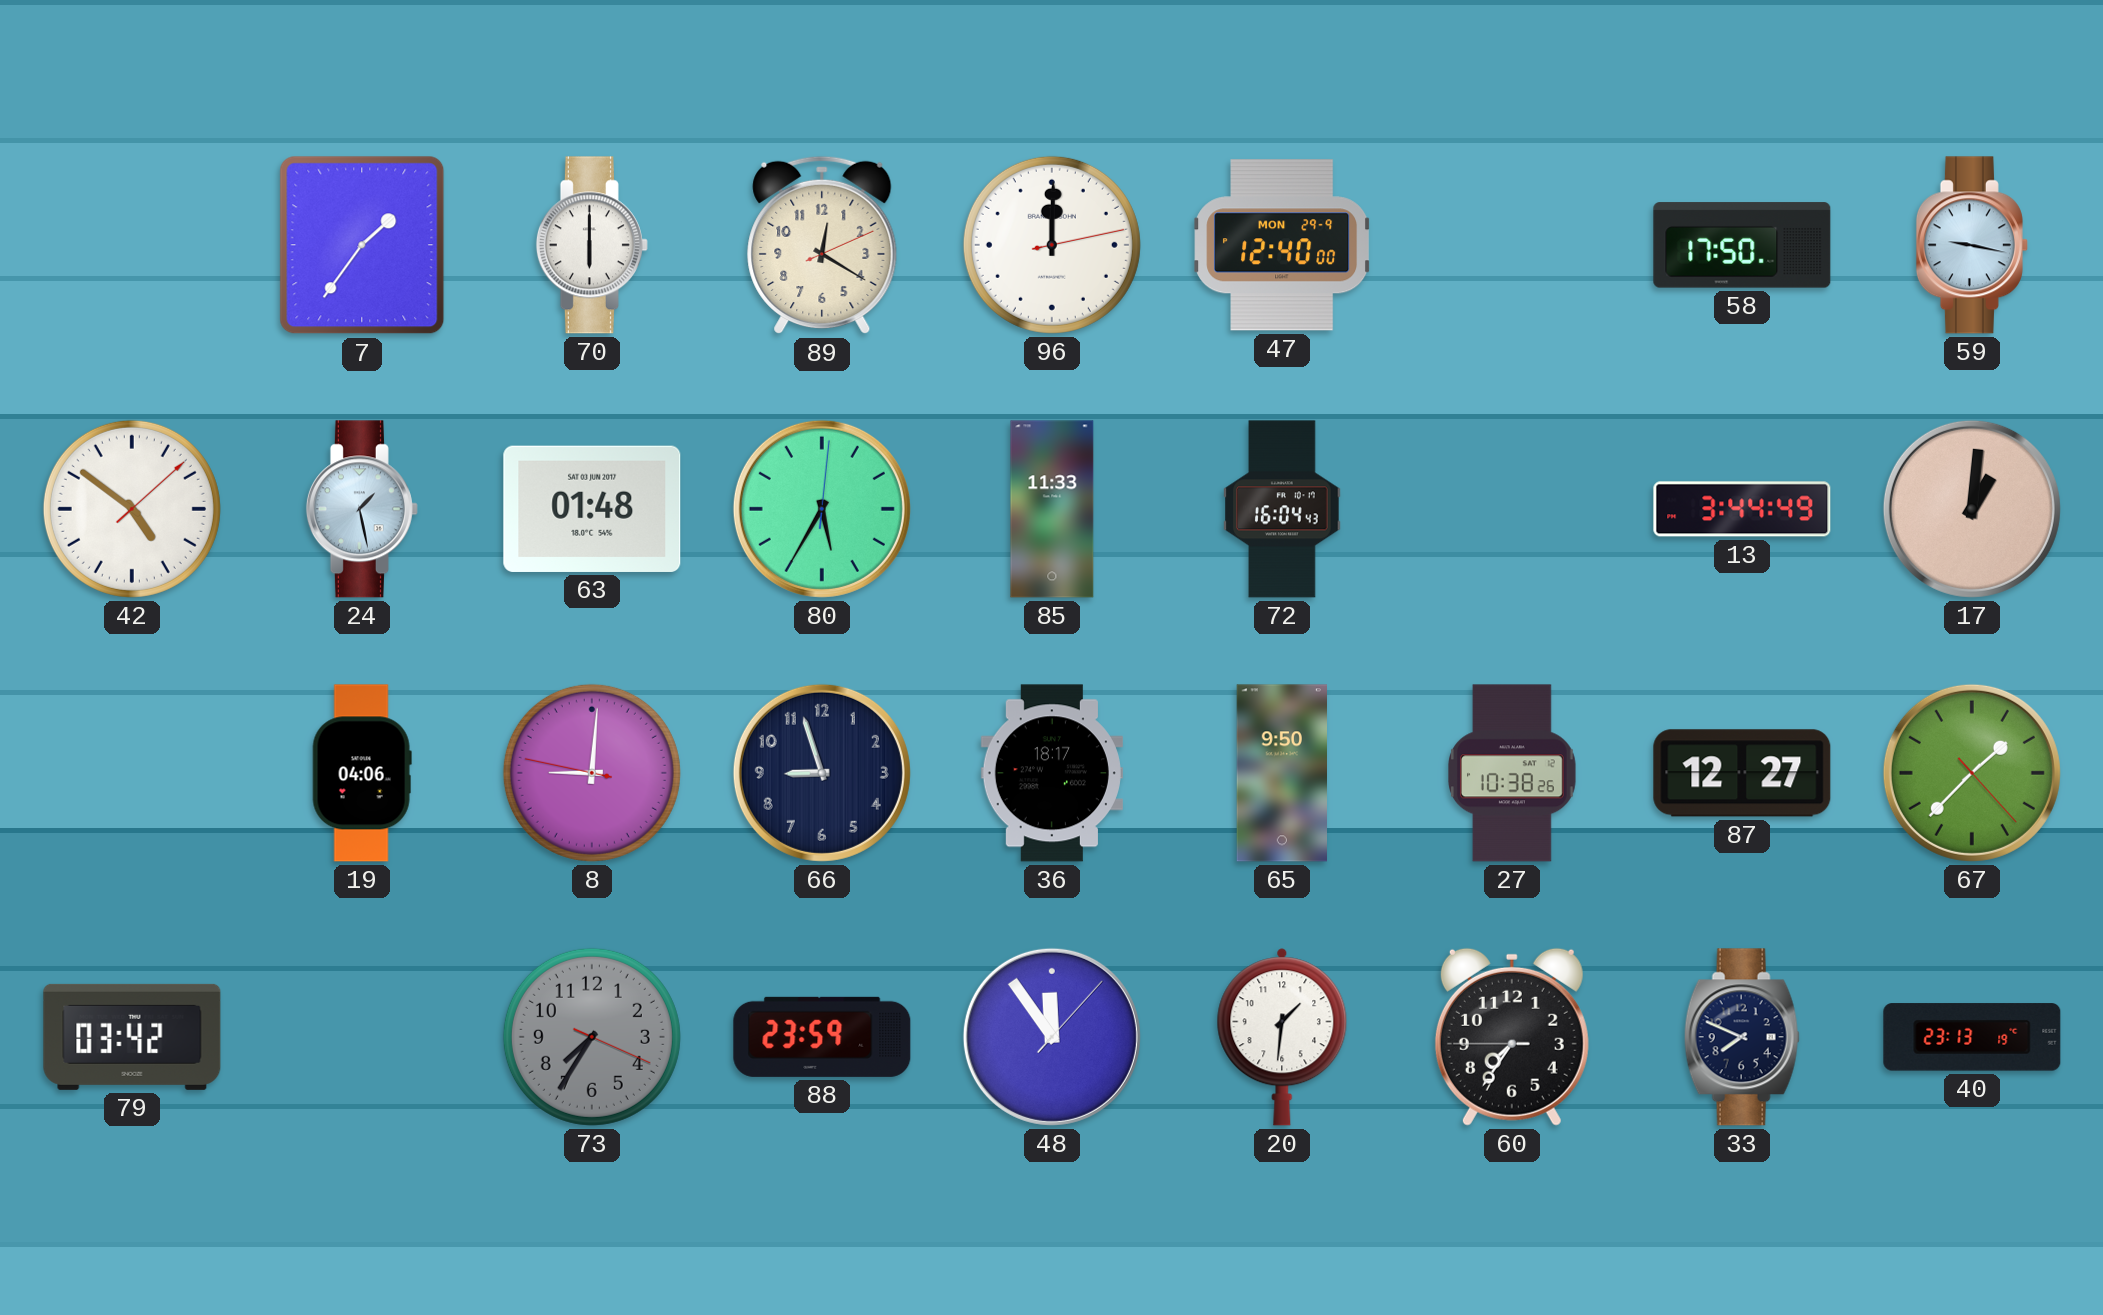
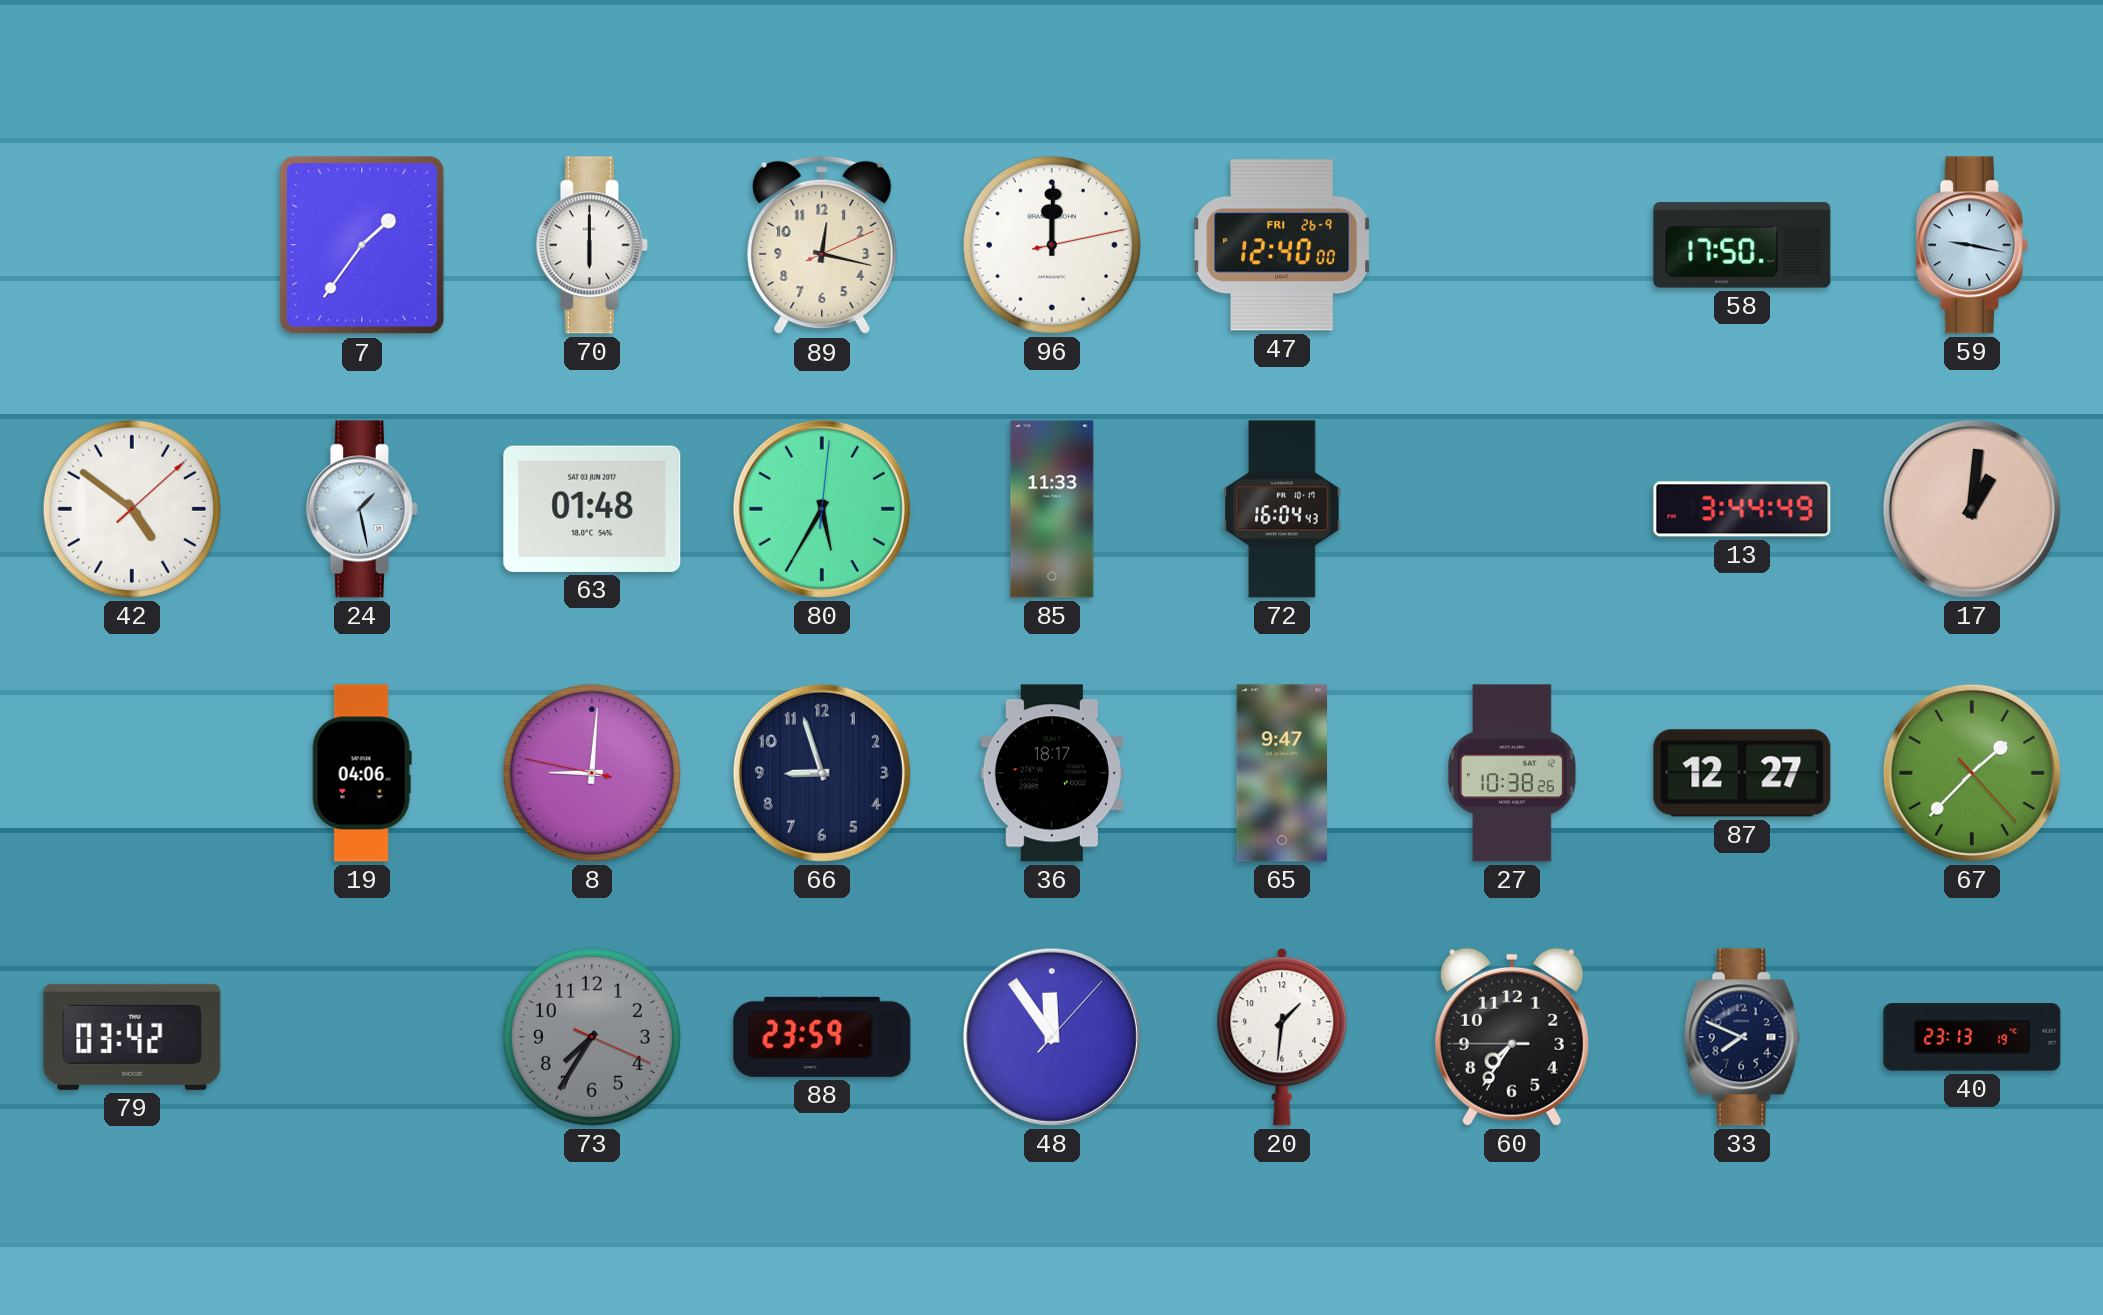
89: 12:20 -> 12:17
47 date: MON 29-9 -> FRI 26-9
65: 9:50 -> 9:47
